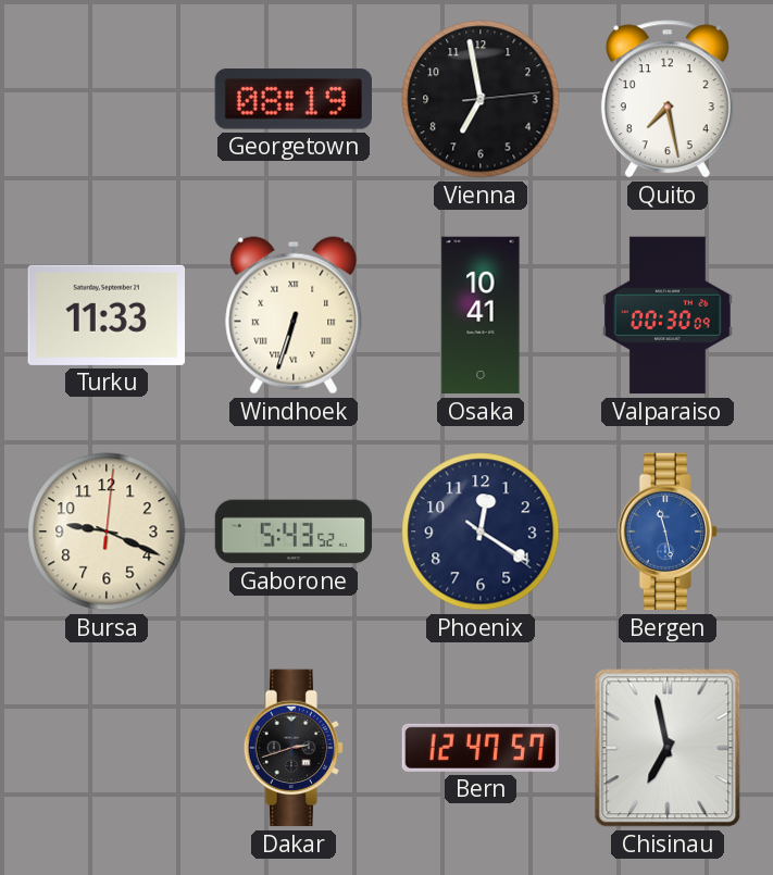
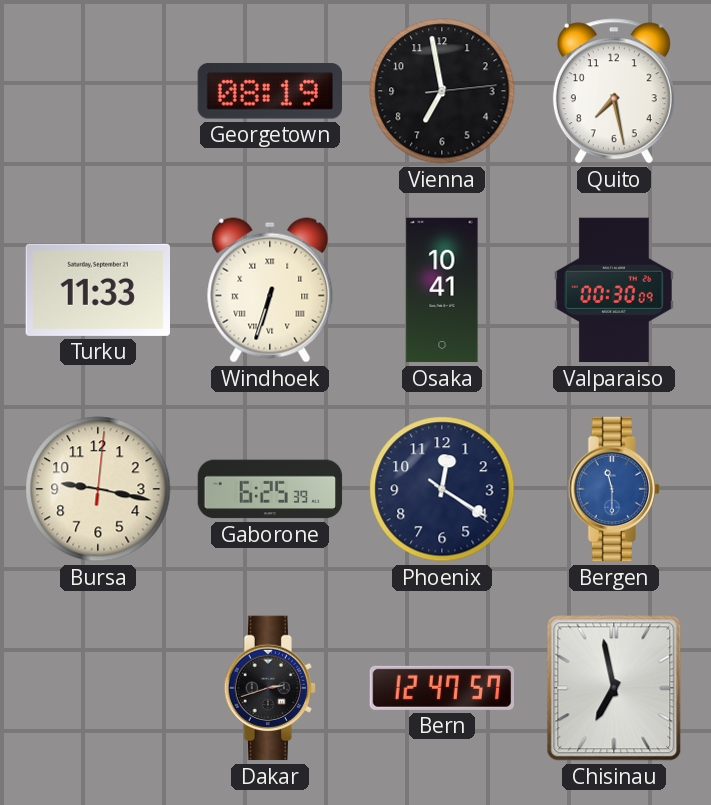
Bursa: 9:19 -> 9:17
Gaborone: 5:43 -> 6:25
Bergen: 11:28 -> 11:30
